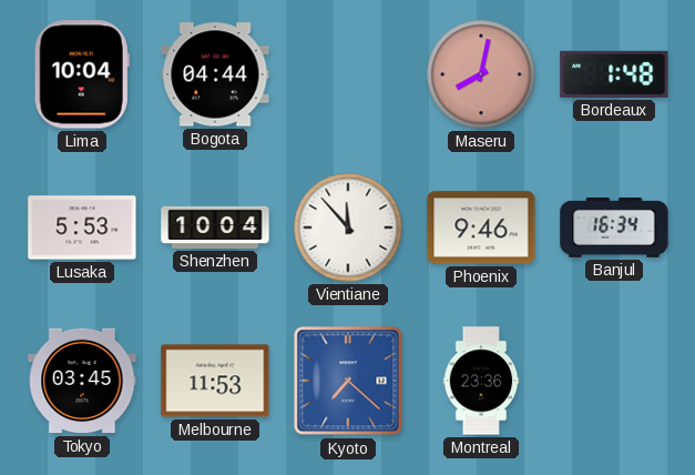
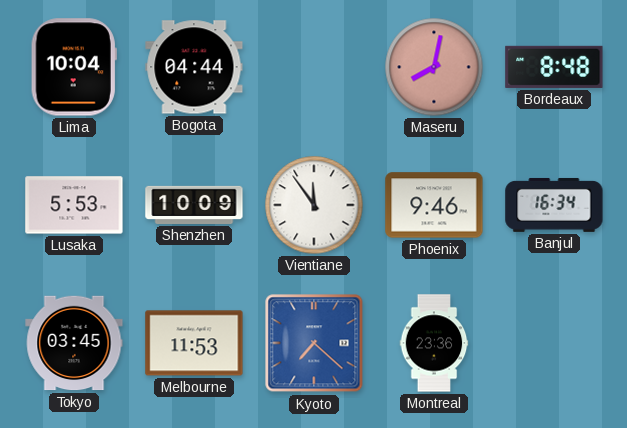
Bordeaux: 1:48 -> 8:48
Shenzhen: 10:04 -> 10:09
Vientiane: 11:53 -> 11:54
